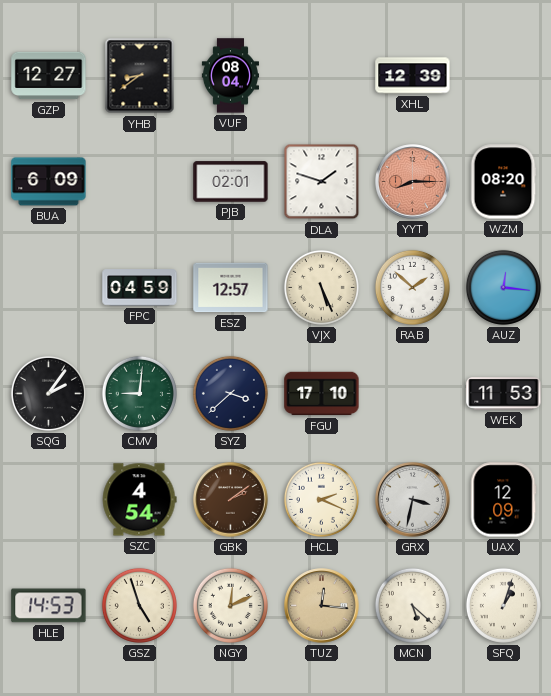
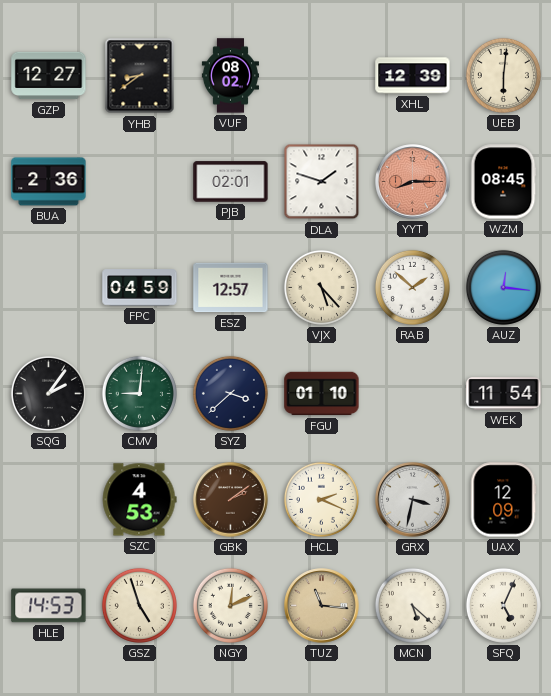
VUF: 08:04 -> 08:02
UEB: none -> 6:01
BUA: 6:09 -> 2:36
WZM: 08:20 -> 08:45
VJX: 5:26 -> 5:23
FGU: 17:10 -> 01:10
WEK: 11:53 -> 11:54
SZC: 4:54 -> 4:53
TUZ: 12:16 -> 11:16
SFQ: 1:03 -> 5:04
